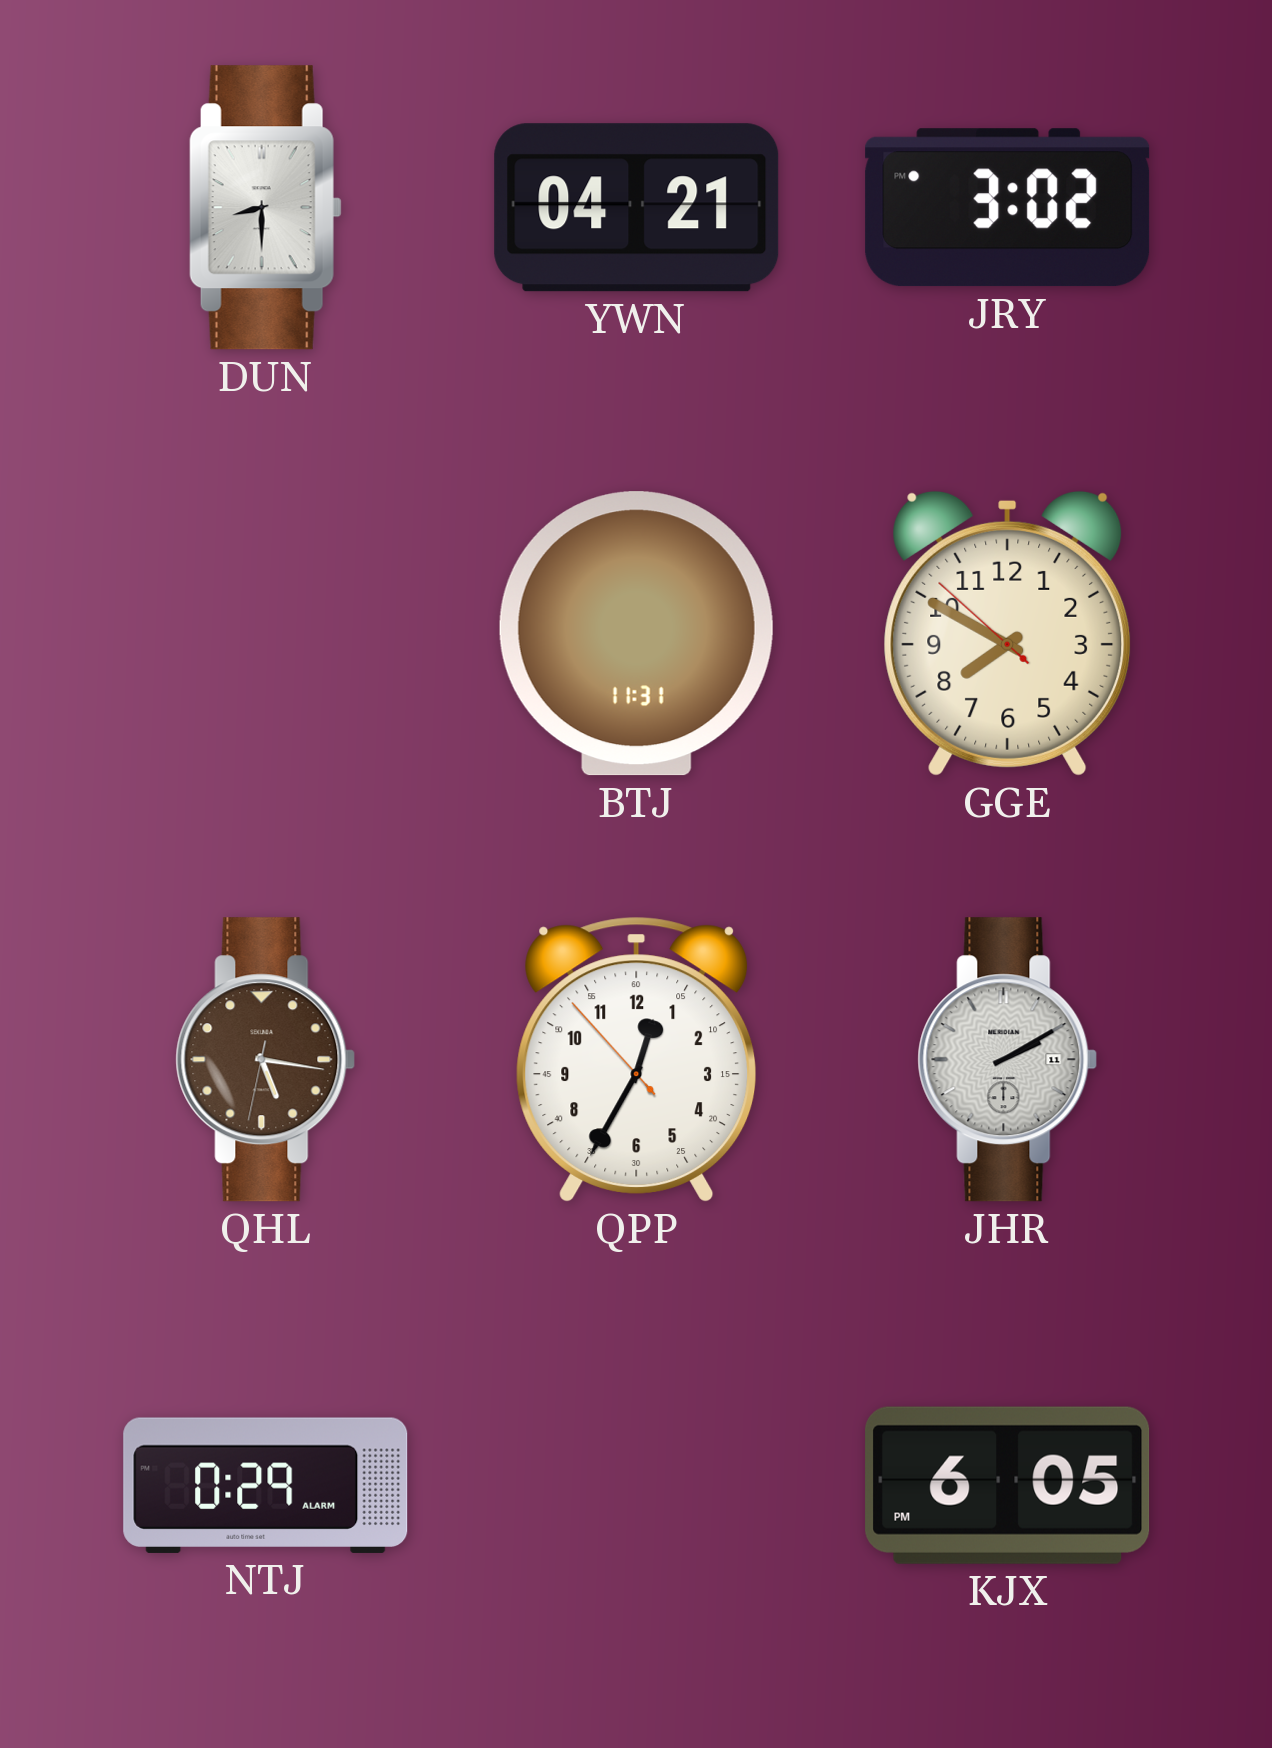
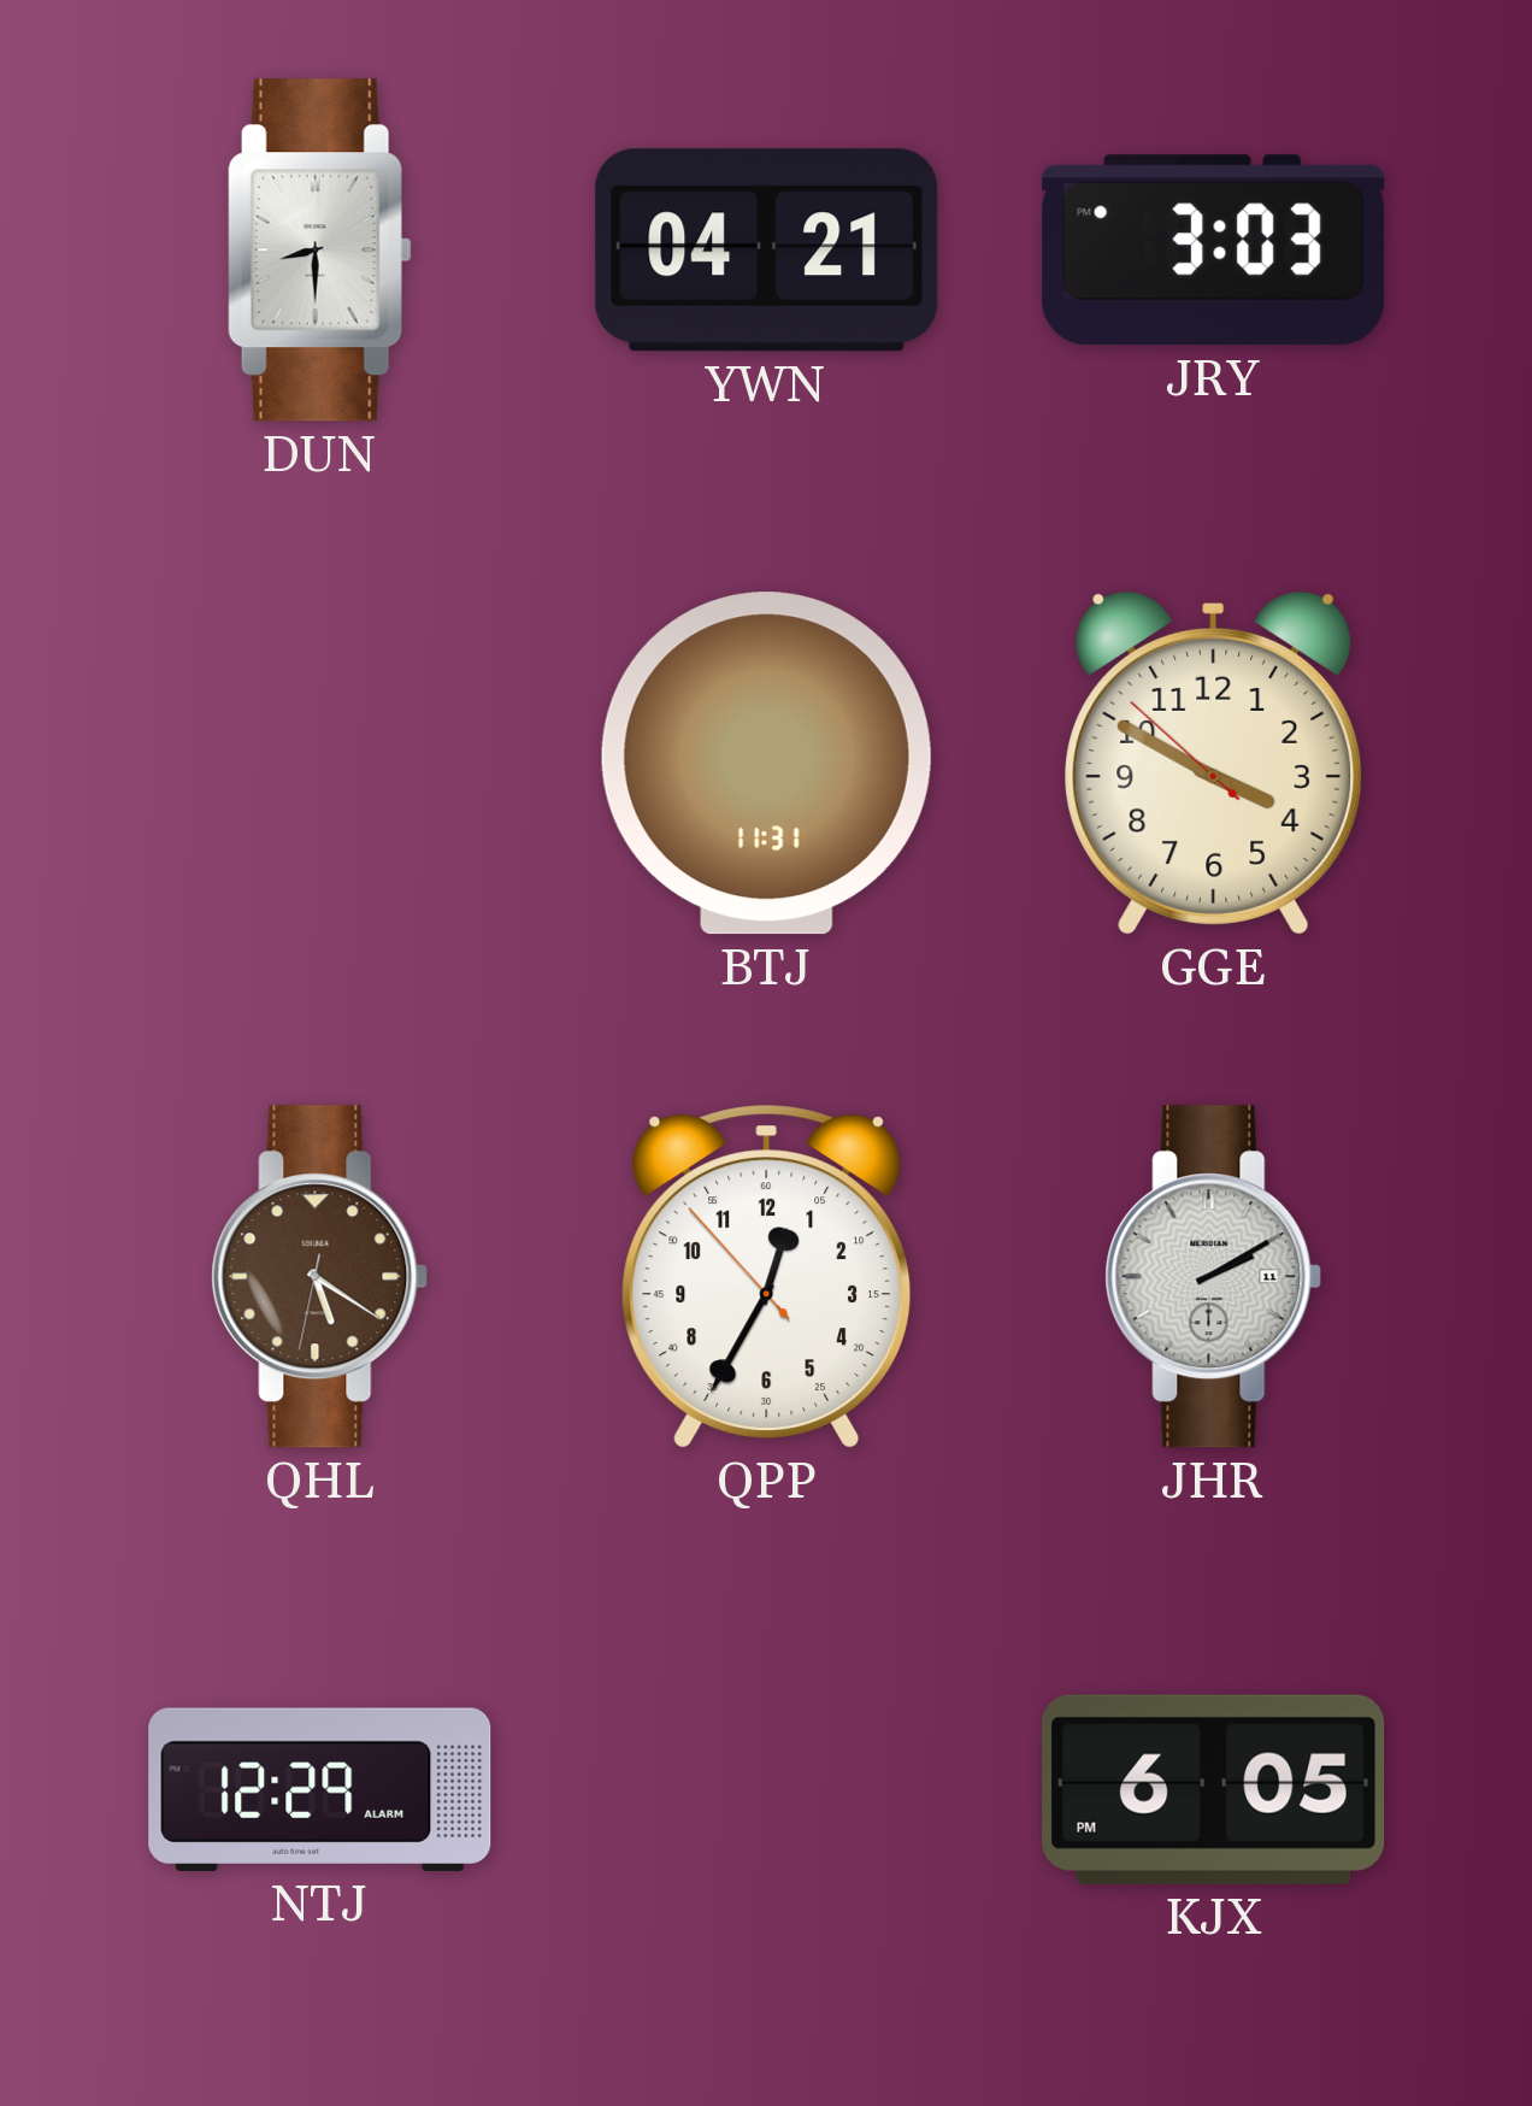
JRY: 3:02 -> 3:03
GGE: 7:49 -> 3:49
QHL: 5:16 -> 5:20
NTJ: 0:29 -> 12:29
